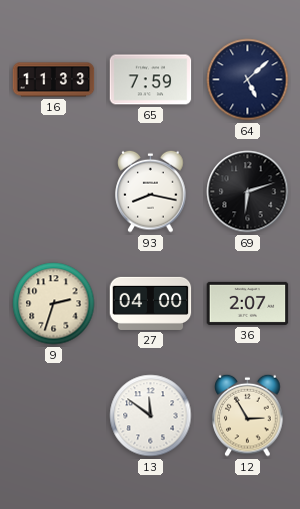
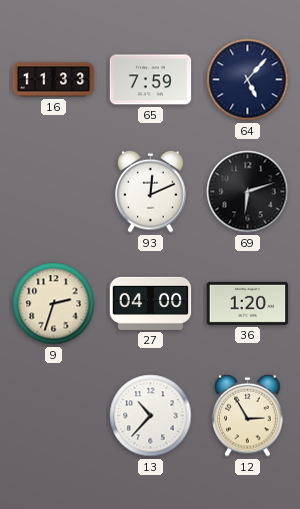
64: 5:08 -> 5:07
93: 8:17 -> 12:11
36: 2:07 -> 1:20
13: 11:51 -> 10:37
